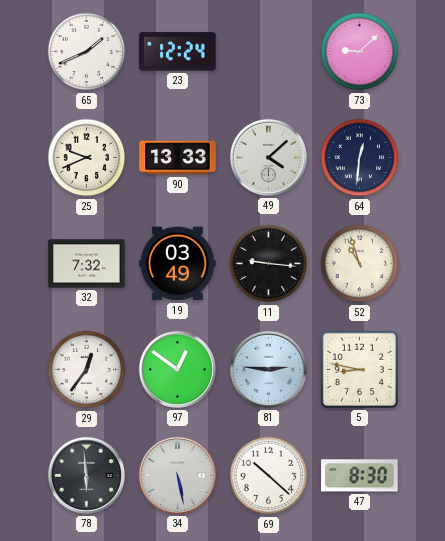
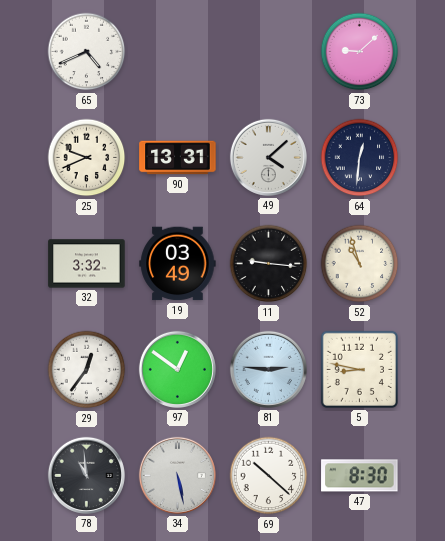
65: 1:41 -> 4:41
23: 12:24 -> none
90: 13:33 -> 13:31
32: 7:32 -> 3:32
78: 5:59 -> 10:59
